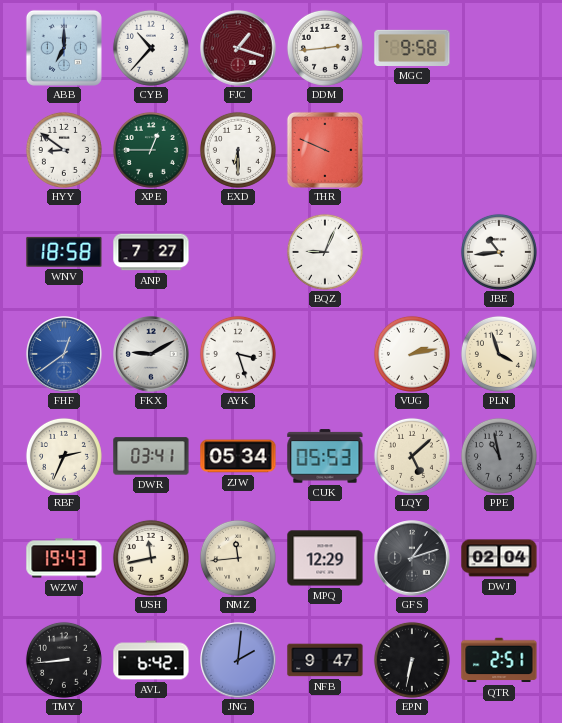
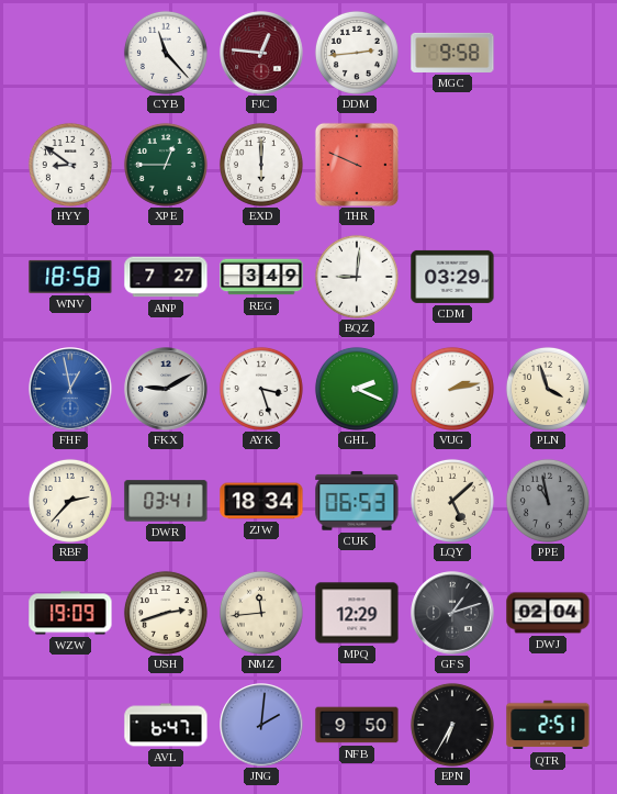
ABB: 7:00 -> none
CYB: 10:37 -> 11:23
FJC: 1:18 -> 12:46
EXD: 6:30 -> 6:00
REG: none -> 3:49
BQZ: 9:04 -> 9:01
CDM: none -> 03:29
JBE: 10:44 -> none
FHF: 12:39 -> 12:58
GHL: none -> 2:19
RBF: 2:34 -> 2:37
ZJW: 05:34 -> 18:34
CUK: 05:53 -> 06:53
WZW: 19:43 -> 19:09
USH: 11:43 -> 2:42
TMY: 8:44 -> none
AVL: 6:42 -> 6:47
NFB: 9:47 -> 9:50
EPN: 6:32 -> 6:35
